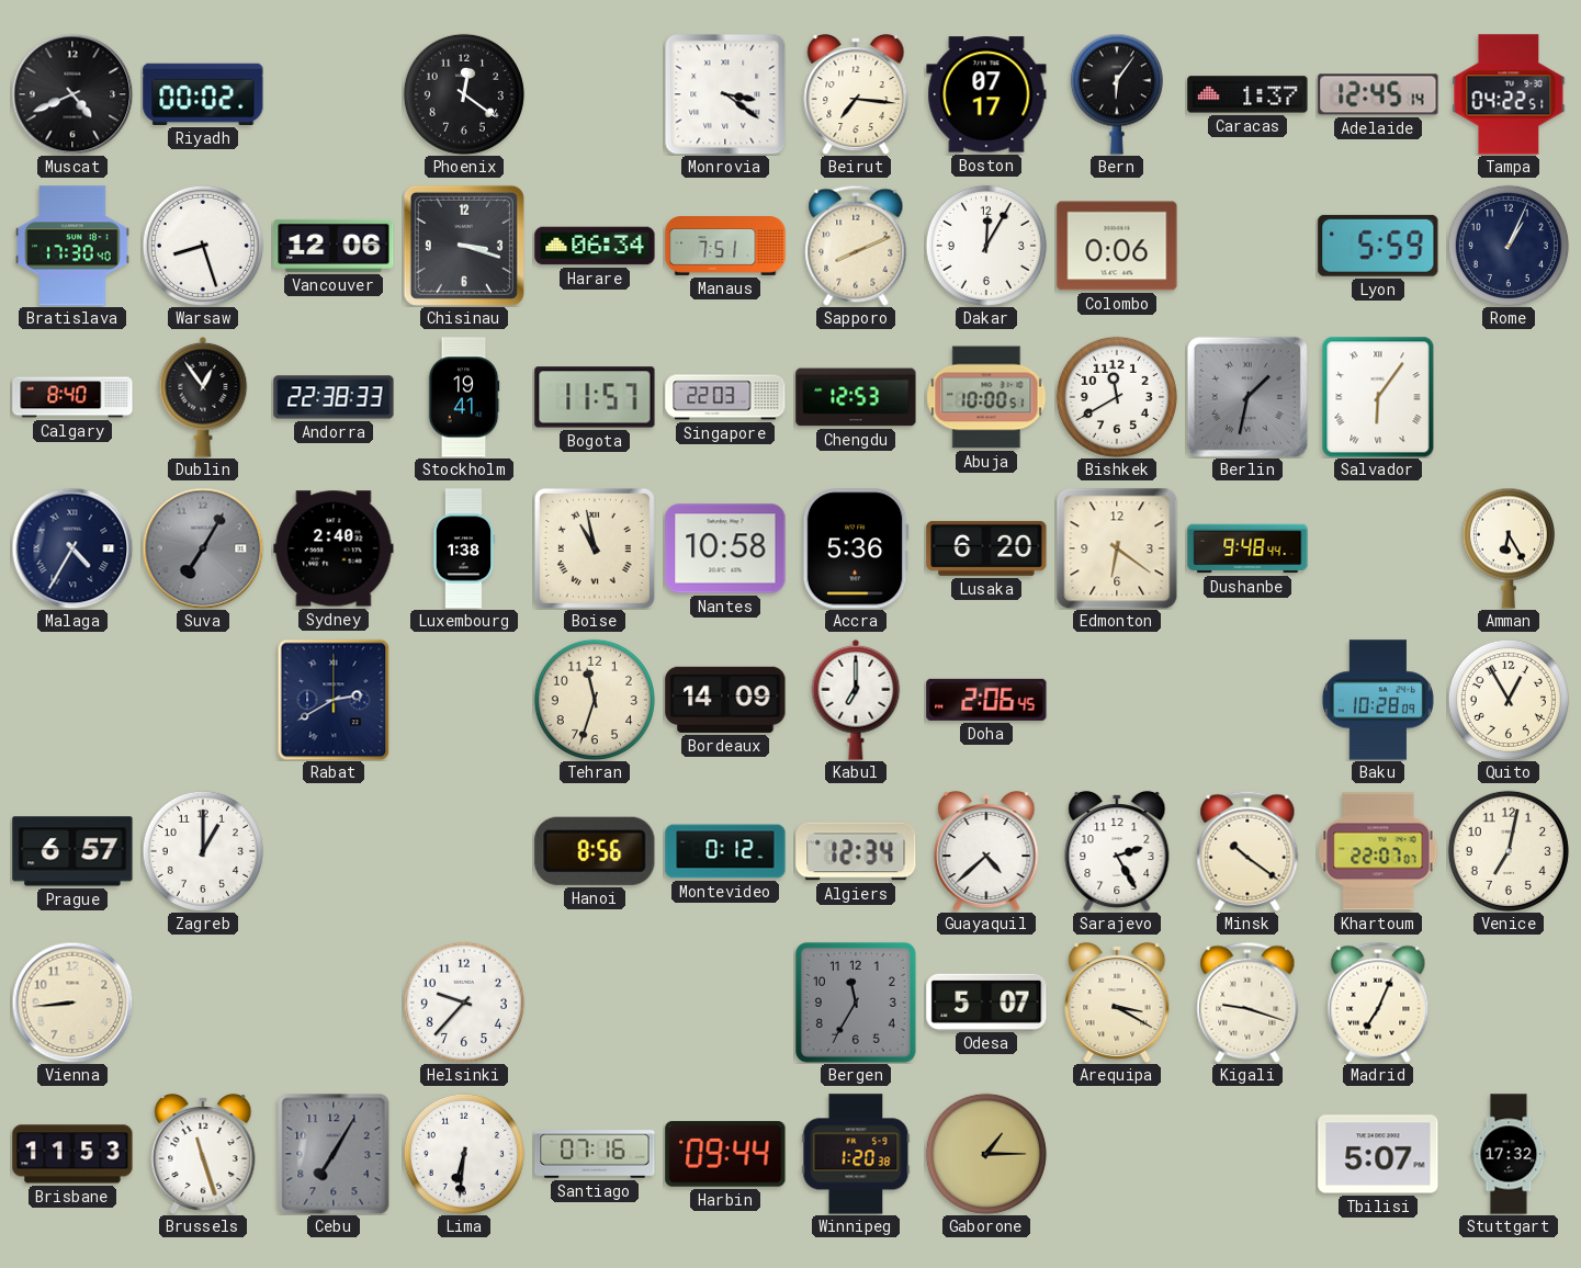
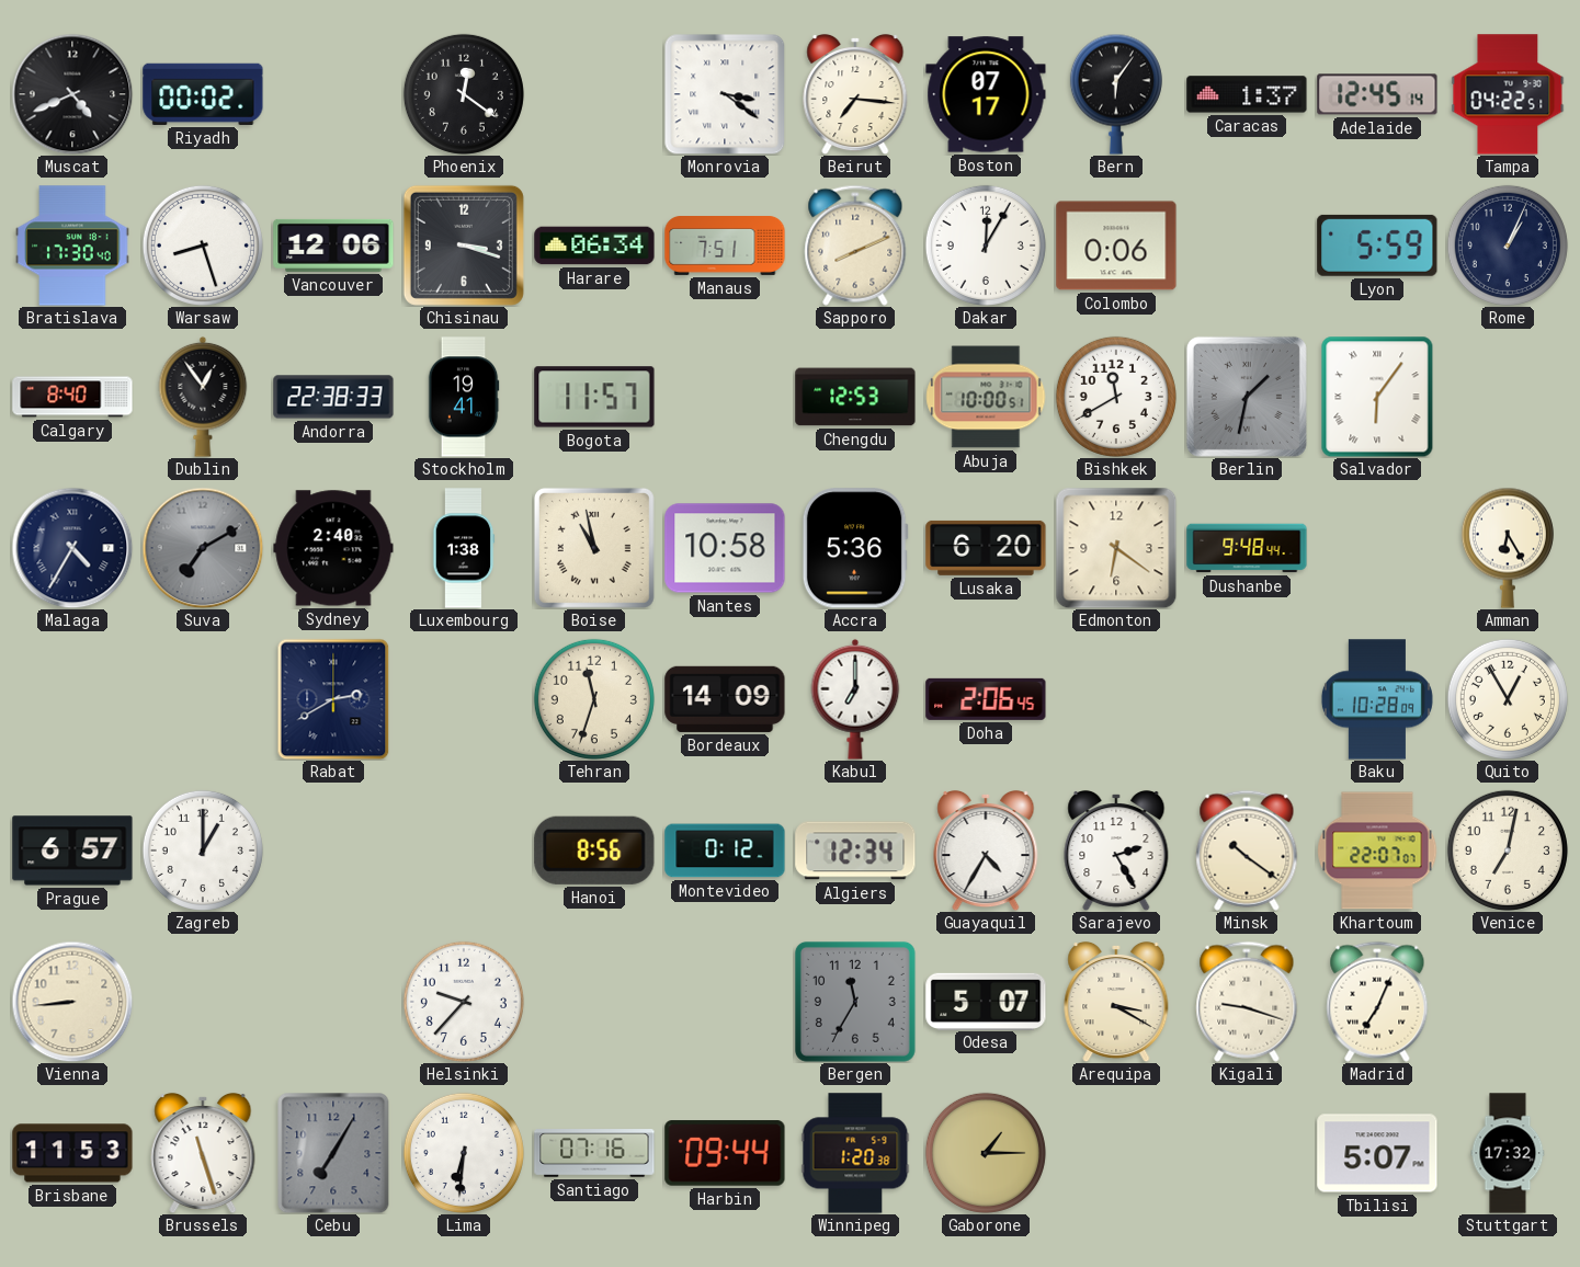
Singapore: 22:03 -> none
Suva: 7:05 -> 7:10
Guayaquil: 4:38 -> 4:35
